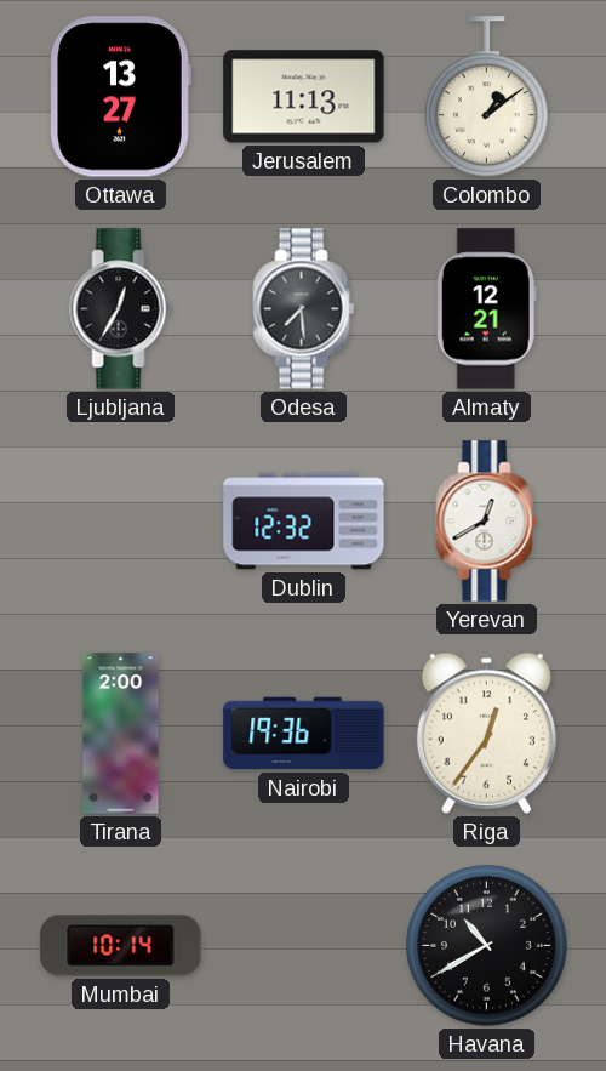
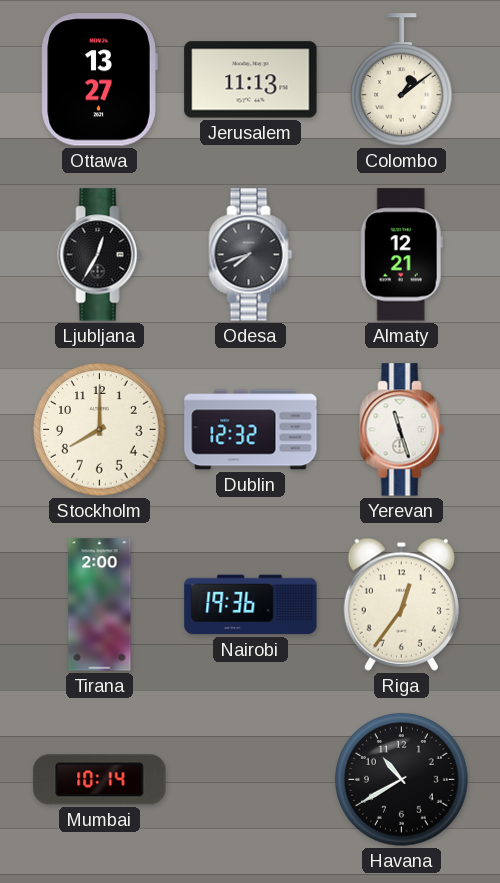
Odesa: 7:29 -> 7:42
Stockholm: none -> 8:00
Yerevan: 12:40 -> 11:27
